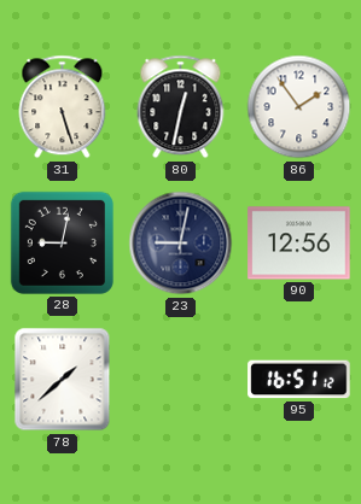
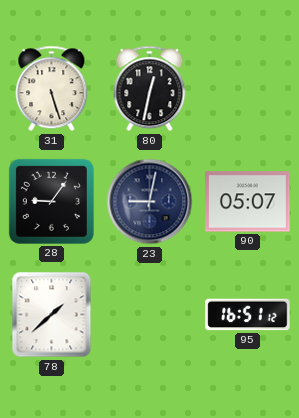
86: 1:54 -> none
28: 9:02 -> 9:06
90: 12:56 -> 05:07
